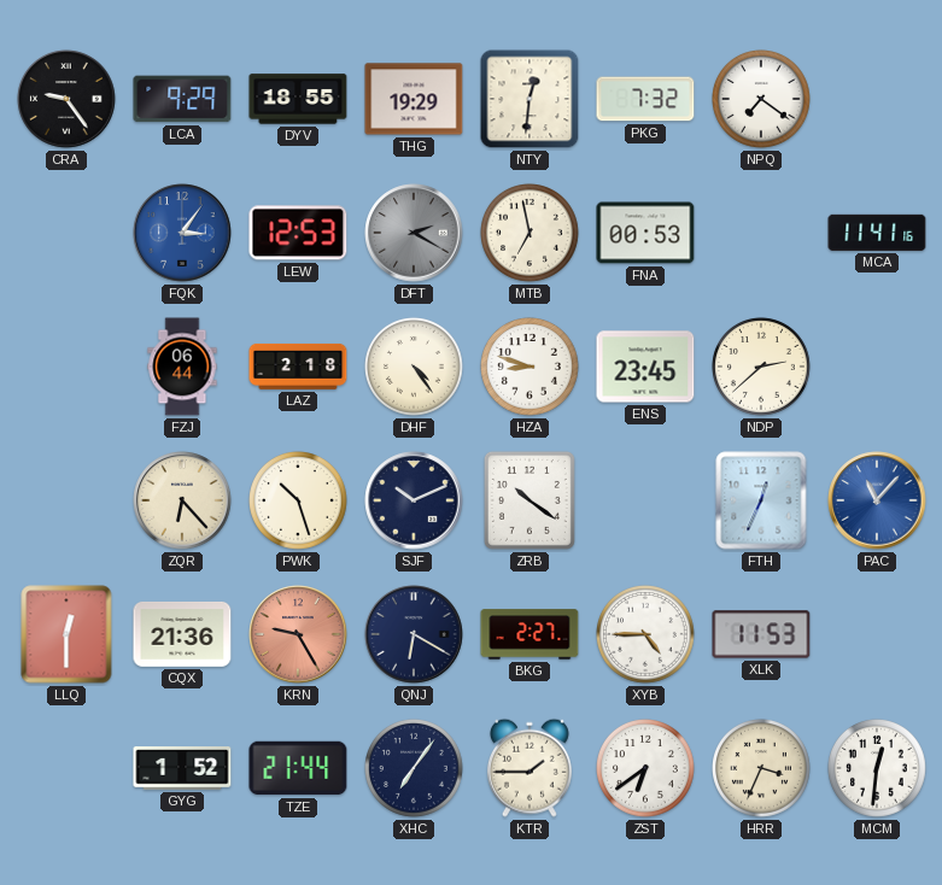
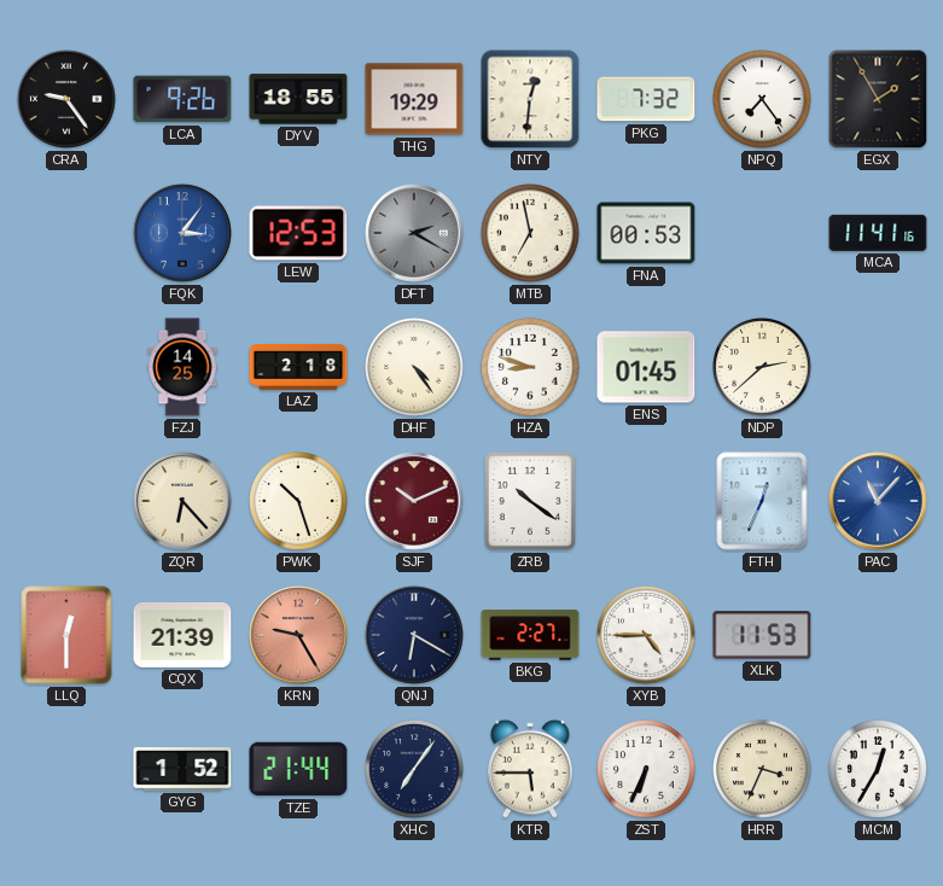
LCA: 9:29 -> 9:26
NPQ: 7:21 -> 7:24
EGX: none -> 1:55
FZJ: 06:44 -> 14:25
ENS: 23:45 -> 01:45
SJF dial: navy -> burgundy
CQX: 21:36 -> 21:39
KTR: 1:45 -> 5:45
ZST: 6:39 -> 6:34
MCM: 12:31 -> 12:35
